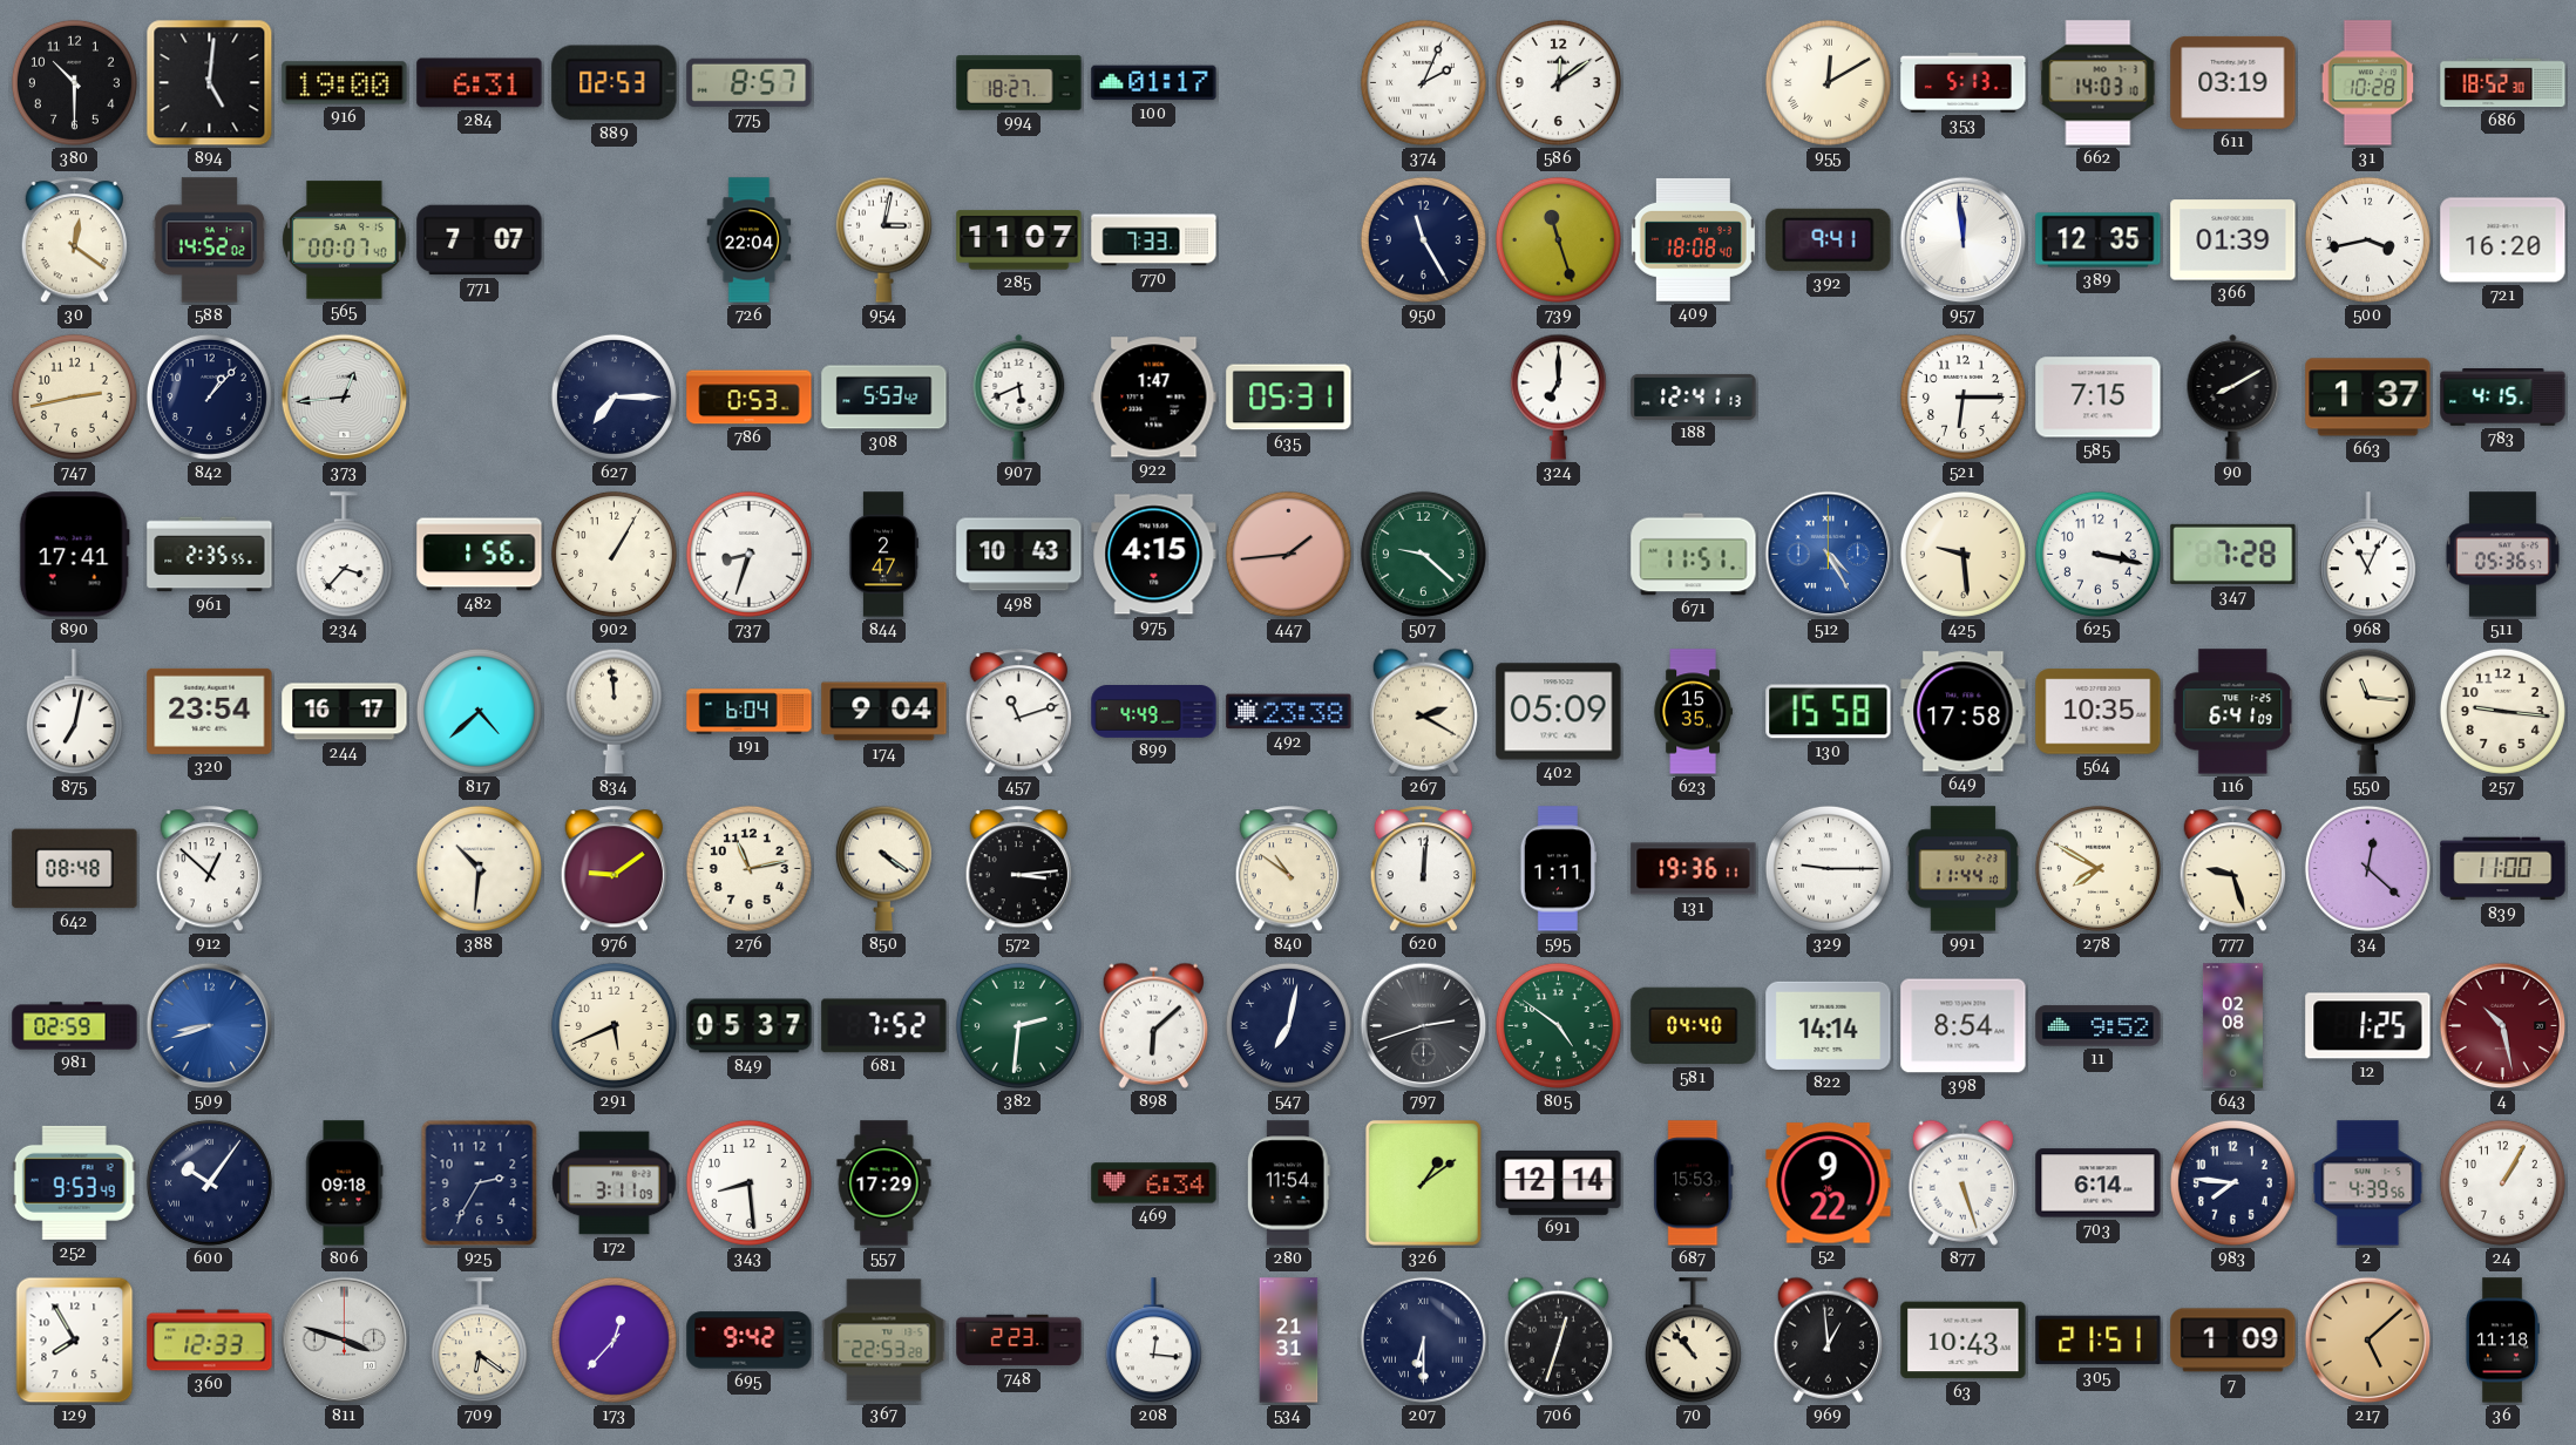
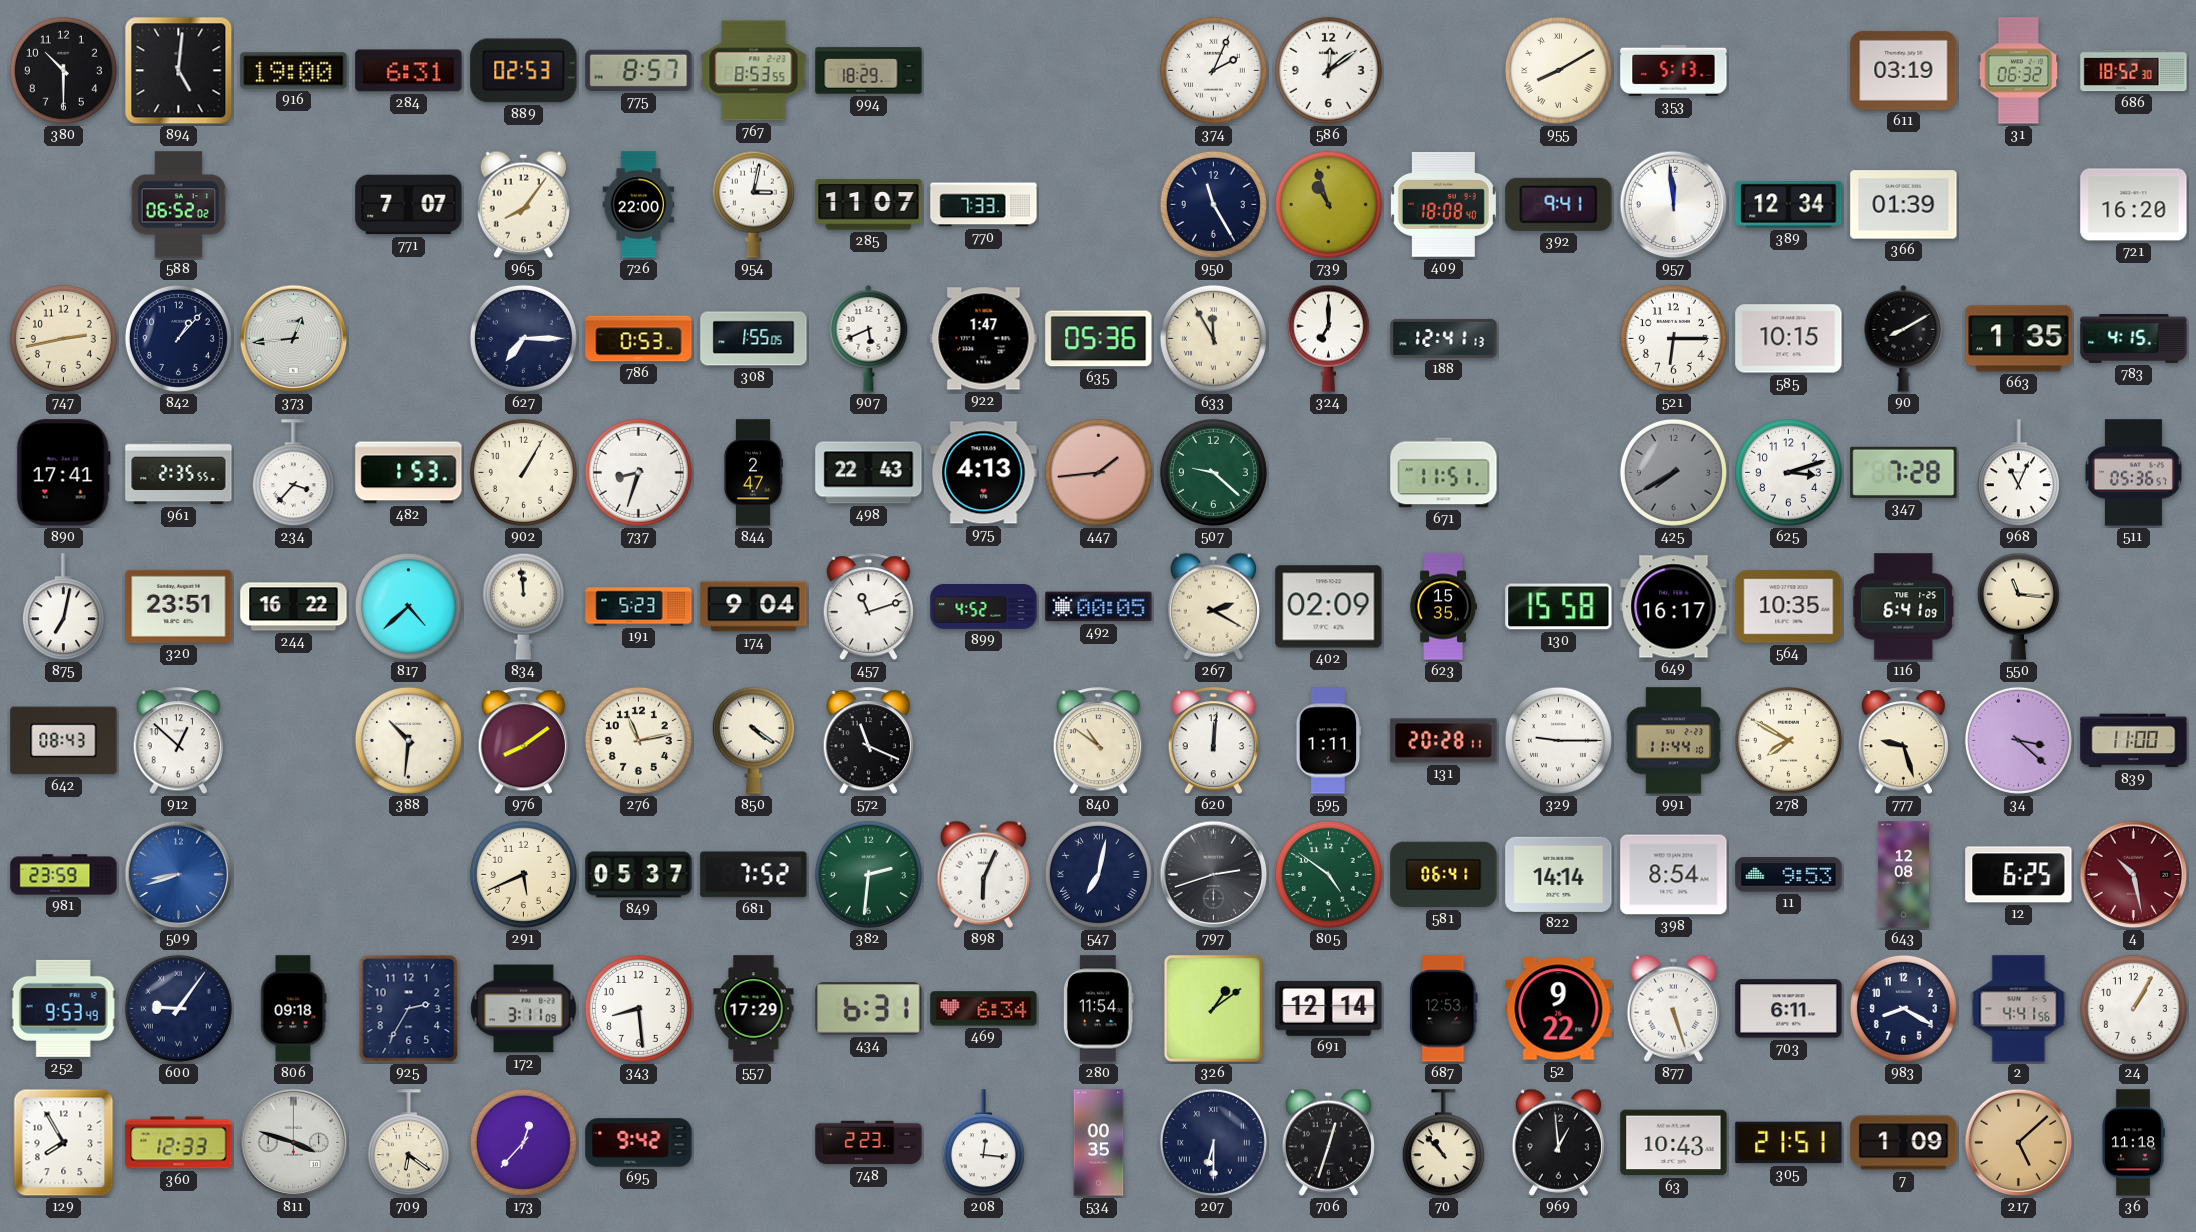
767: none -> 8:53
994: 18:27 -> 18:29
100: 01:17 -> none
955: 12:10 -> 8:10
662: 14:03 -> none
31: 10:28 -> 06:32
30: 12:21 -> none
588: 14:52 -> 06:52
565: 00:07 -> none
965: none -> 8:06
726: 22:04 -> 22:00
739: 11:27 -> 10:57
389: 12:35 -> 12:34
500: 3:43 -> none
308: 5:53 -> 1:55
635: 05:31 -> 05:36
633: none -> 11:55
585: 7:15 -> 10:15
663: 1:37 -> 1:35
482: 1:56 -> 1:53
498: 10:43 -> 22:43
975: 4:15 -> 4:13
512: 4:25 -> none
425: 9:29 -> 7:40
425 dial: cream -> grey
625: 3:17 -> 3:12
320: 23:54 -> 23:51
244: 16:17 -> 16:22
191: 6:04 -> 5:23
899: 4:49 -> 4:52
492: 23:38 -> 00:05
402: 05:09 -> 02:09
649: 17:58 -> 16:17
257: 9:16 -> none
642: 08:48 -> 08:43
976: 9:09 -> 8:09
572: 3:14 -> 11:19
131: 19:36 -> 20:28
34: 12:22 -> 3:22
981: 02:59 -> 23:59
898: 6:08 -> 6:04
581: 04:40 -> 06:41
11: 9:52 -> 9:53
643: 02:08 -> 12:08
12: 1:25 -> 6:25
600: 10:06 -> 9:06
434: none -> 6:31
687: 15:53 -> 12:53
703: 6:14 -> 6:11
983: 7:46 -> 8:20
2: 4:39 -> 4:41
367: 22:53 -> none
534: 21:31 -> 00:35
